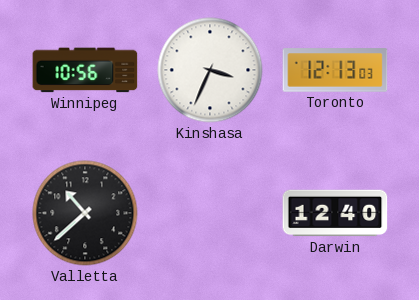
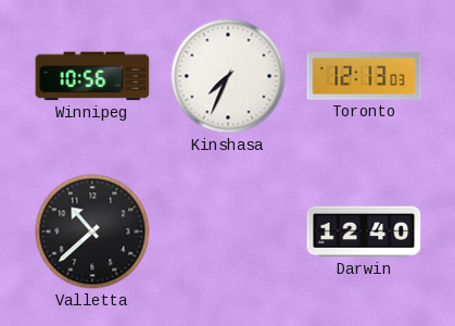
Kinshasa: 3:34 -> 7:34
